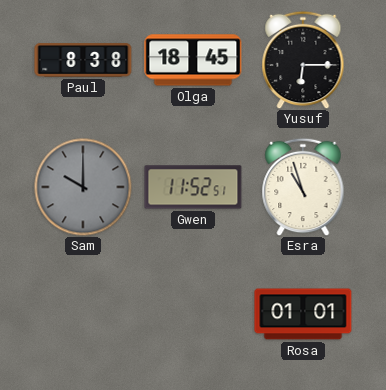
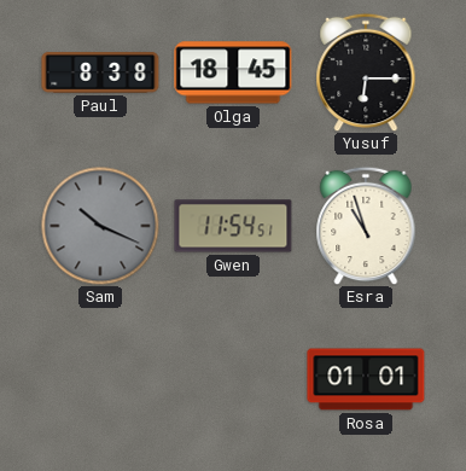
Sam: 10:00 -> 10:19
Gwen: 11:52 -> 11:54
